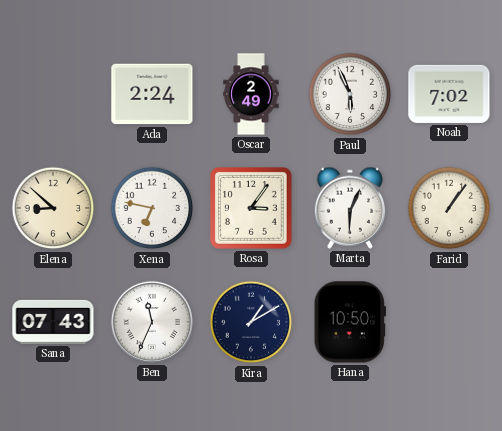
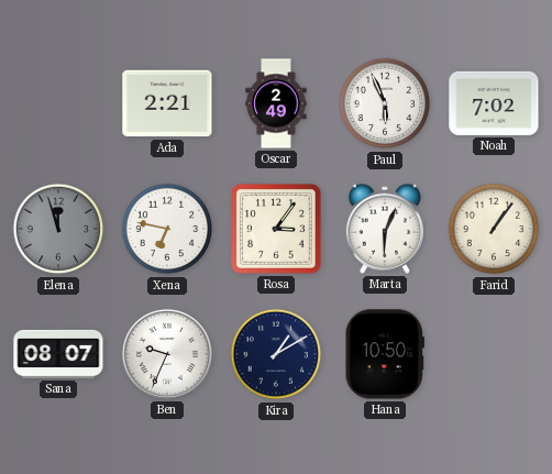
Ada: 2:24 -> 2:21
Elena: 8:52 -> 11:57
Elena dial: cream -> grey
Sana: 07:43 -> 08:07
Ben: 11:34 -> 9:34
